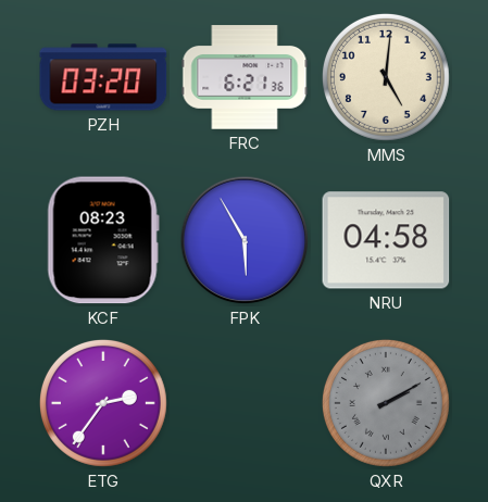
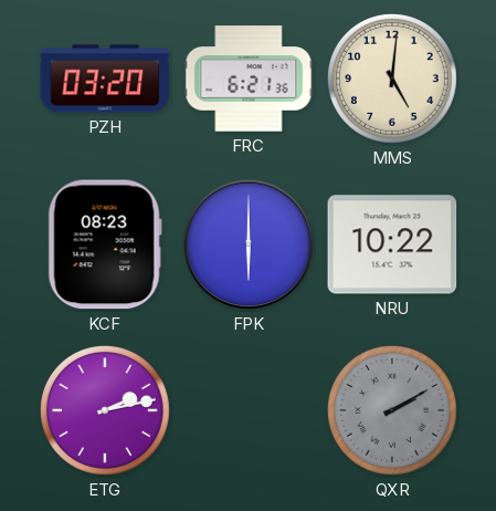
FPK: 5:55 -> 6:00
NRU: 04:58 -> 10:22
ETG: 2:36 -> 2:13
